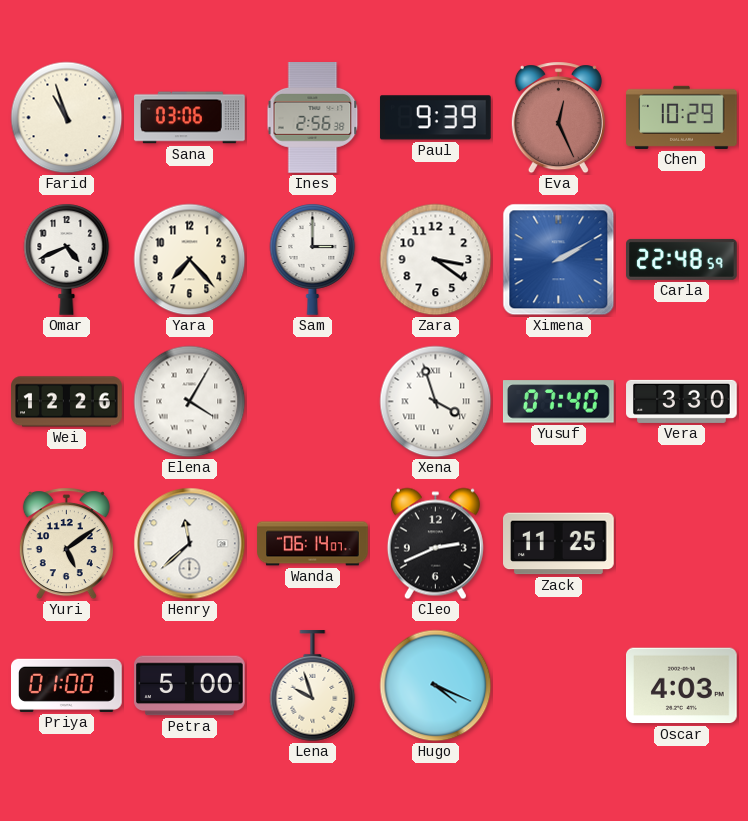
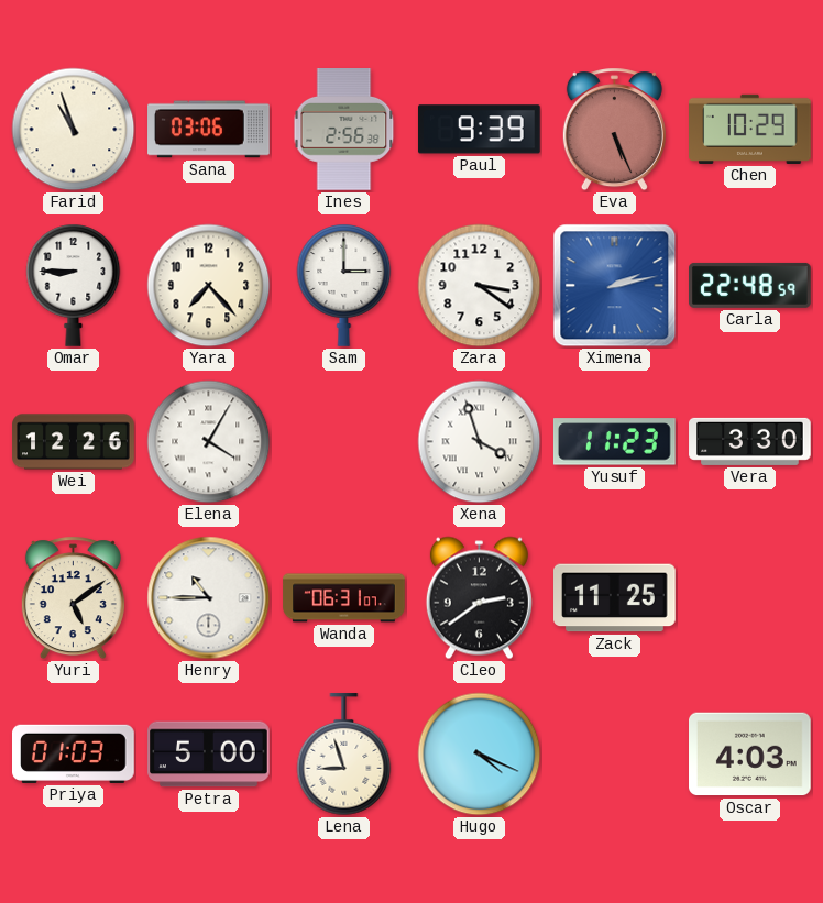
Eva: 12:26 -> 5:26
Omar: 4:41 -> 8:45
Ximena: 2:10 -> 2:13
Yusuf: 07:40 -> 11:23
Henry: 11:38 -> 10:45
Wanda: 06:14 -> 06:31
Cleo: 2:41 -> 2:39
Priya: 01:00 -> 01:03
Lena: 9:57 -> 8:57
